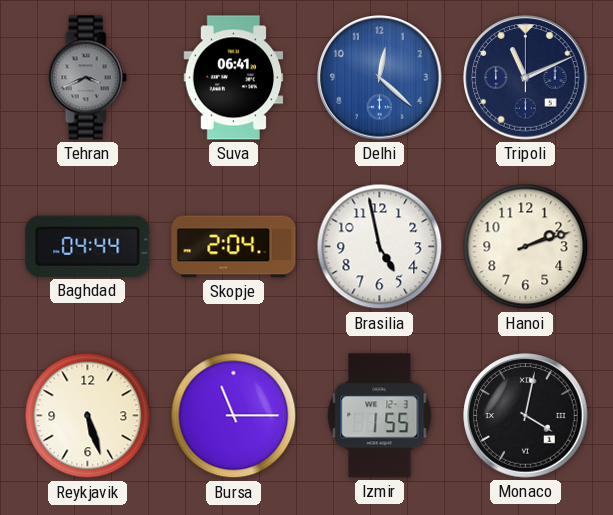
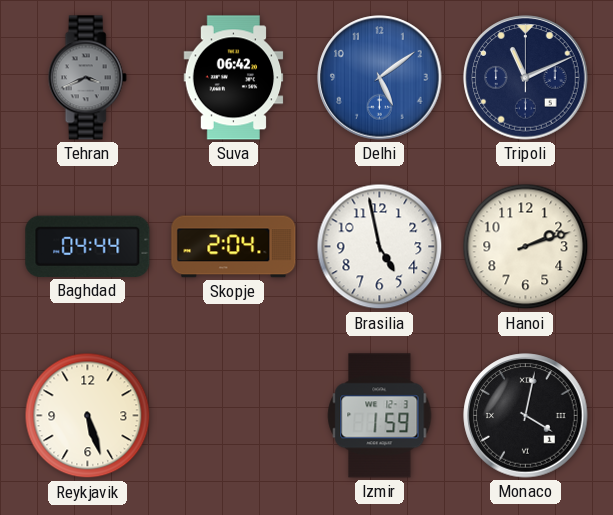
Suva: 06:41 -> 06:42
Delhi: 12:22 -> 5:09
Bursa: 11:15 -> none
Izmir: 1:55 -> 1:59
